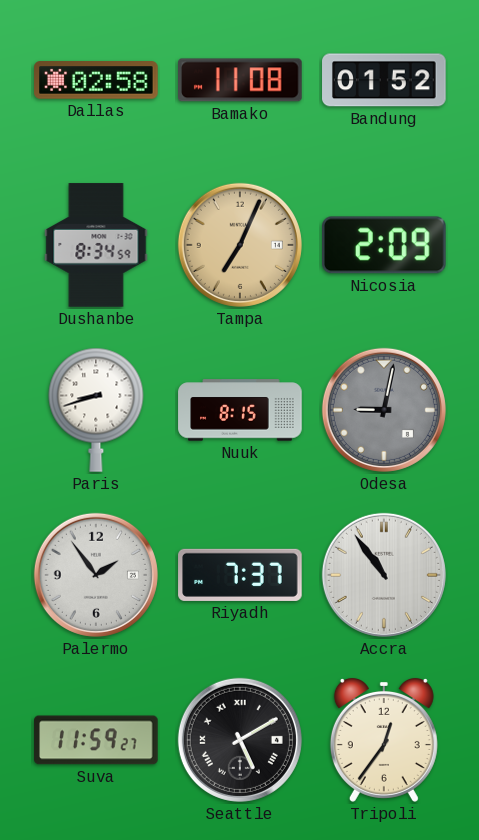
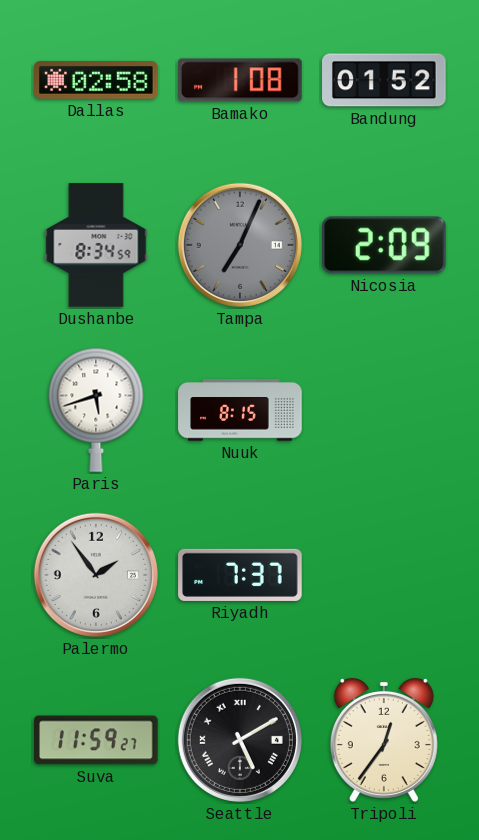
Bamako: 11:08 -> 1:08
Tampa dial: champagne -> grey
Paris: 8:42 -> 5:42
Odesa: 9:02 -> none
Accra: 10:54 -> none
